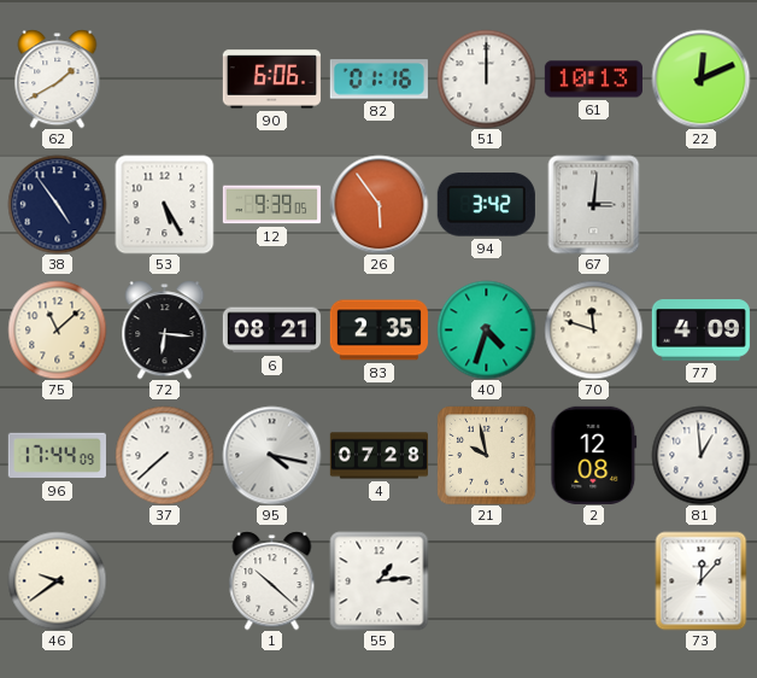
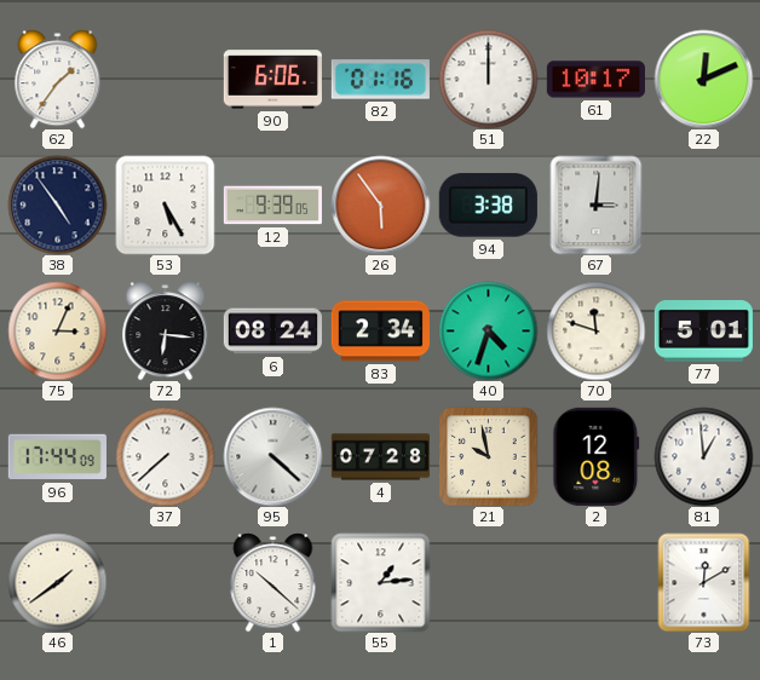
62: 1:40 -> 1:36
61: 10:13 -> 10:17
94: 3:42 -> 3:38
75: 11:08 -> 3:04
6: 08:21 -> 08:24
83: 2:35 -> 2:34
77: 4:09 -> 5:01
95: 4:17 -> 4:22
46: 9:39 -> 1:39
73: 12:07 -> 12:10
